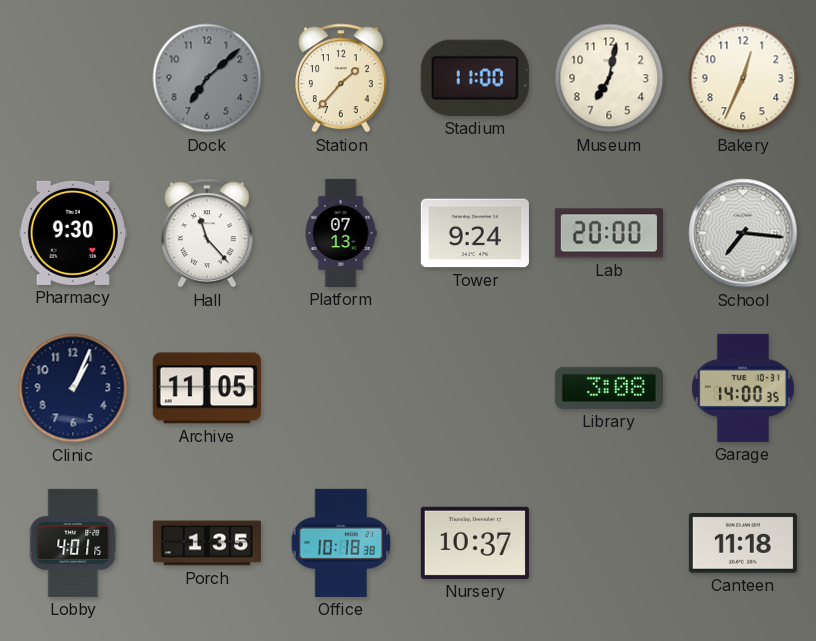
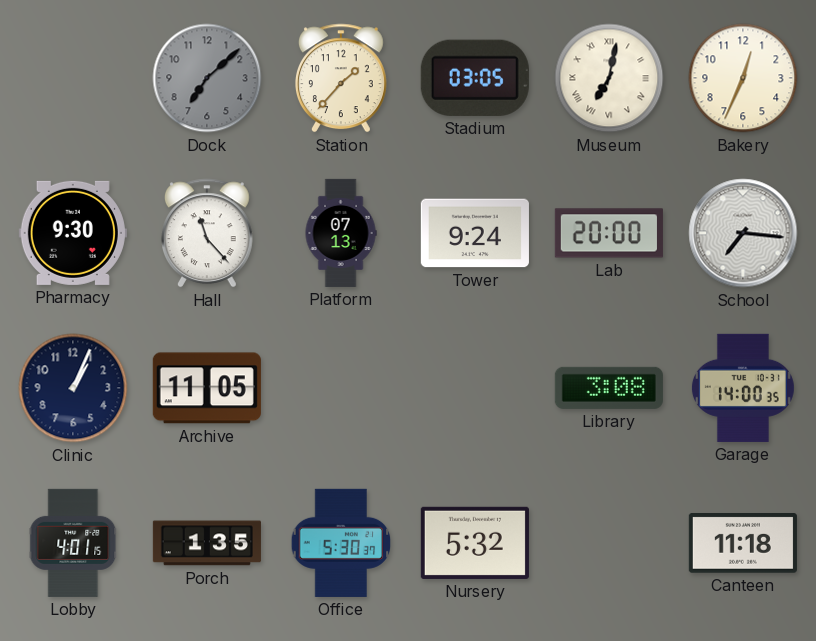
Stadium: 11:00 -> 03:05
Museum numerals: Arabic -> Roman
Office: 10:18 -> 5:30
Nursery: 10:37 -> 5:32
